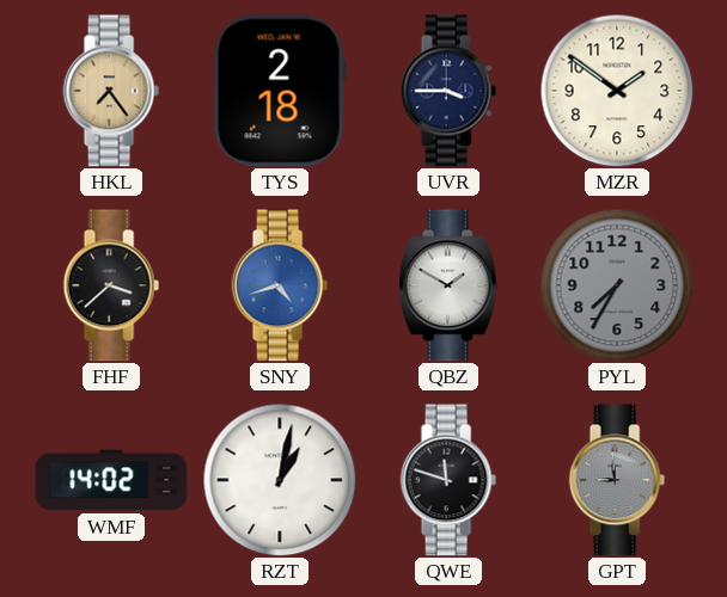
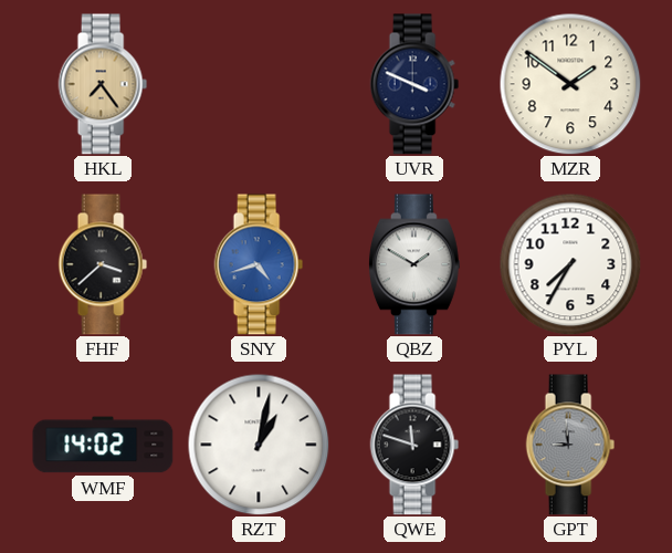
TYS: 2:18 -> none
UVR: 3:45 -> 3:49
PYL dial: grey -> white
